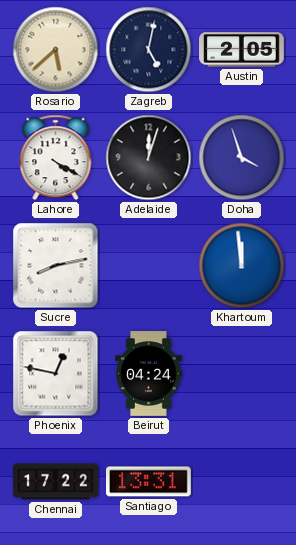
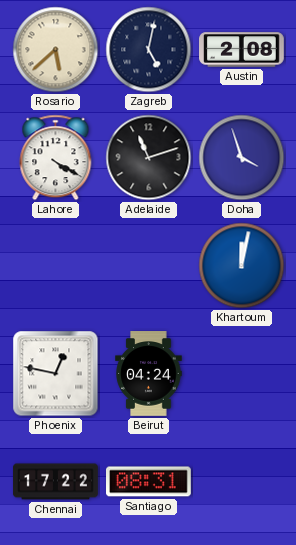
Austin: 2:05 -> 2:08
Adelaide: 12:03 -> 11:12
Sucre: 8:13 -> none
Khartoum: 11:59 -> 12:02
Santiago: 13:31 -> 08:31
